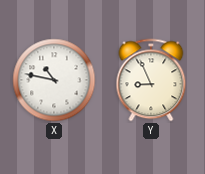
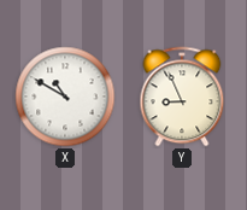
X: 10:47 -> 10:50
